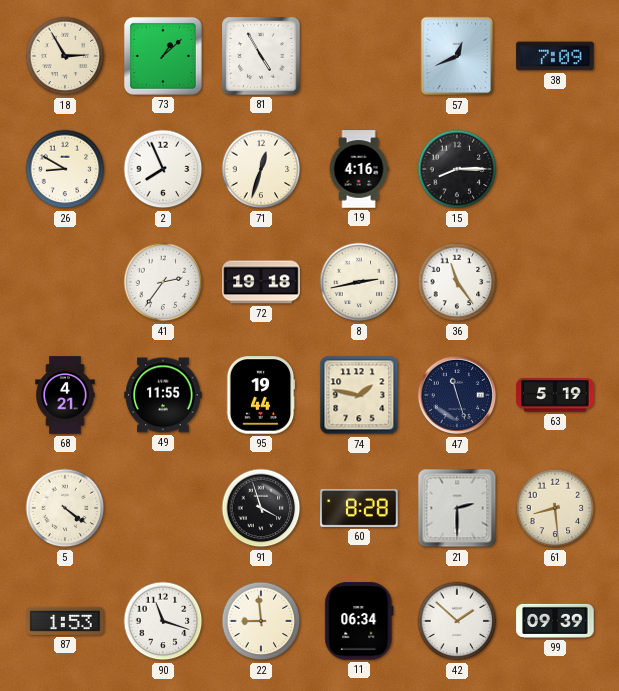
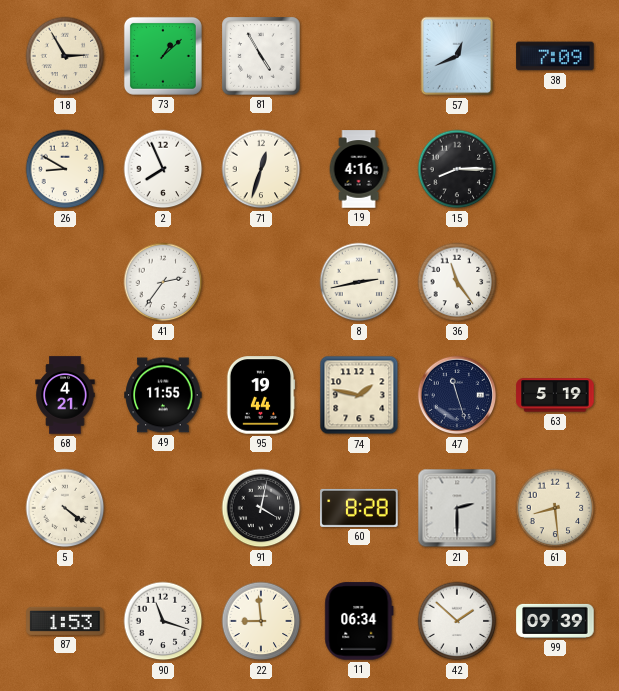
72: 19:18 -> none
91: 3:57 -> 4:02
